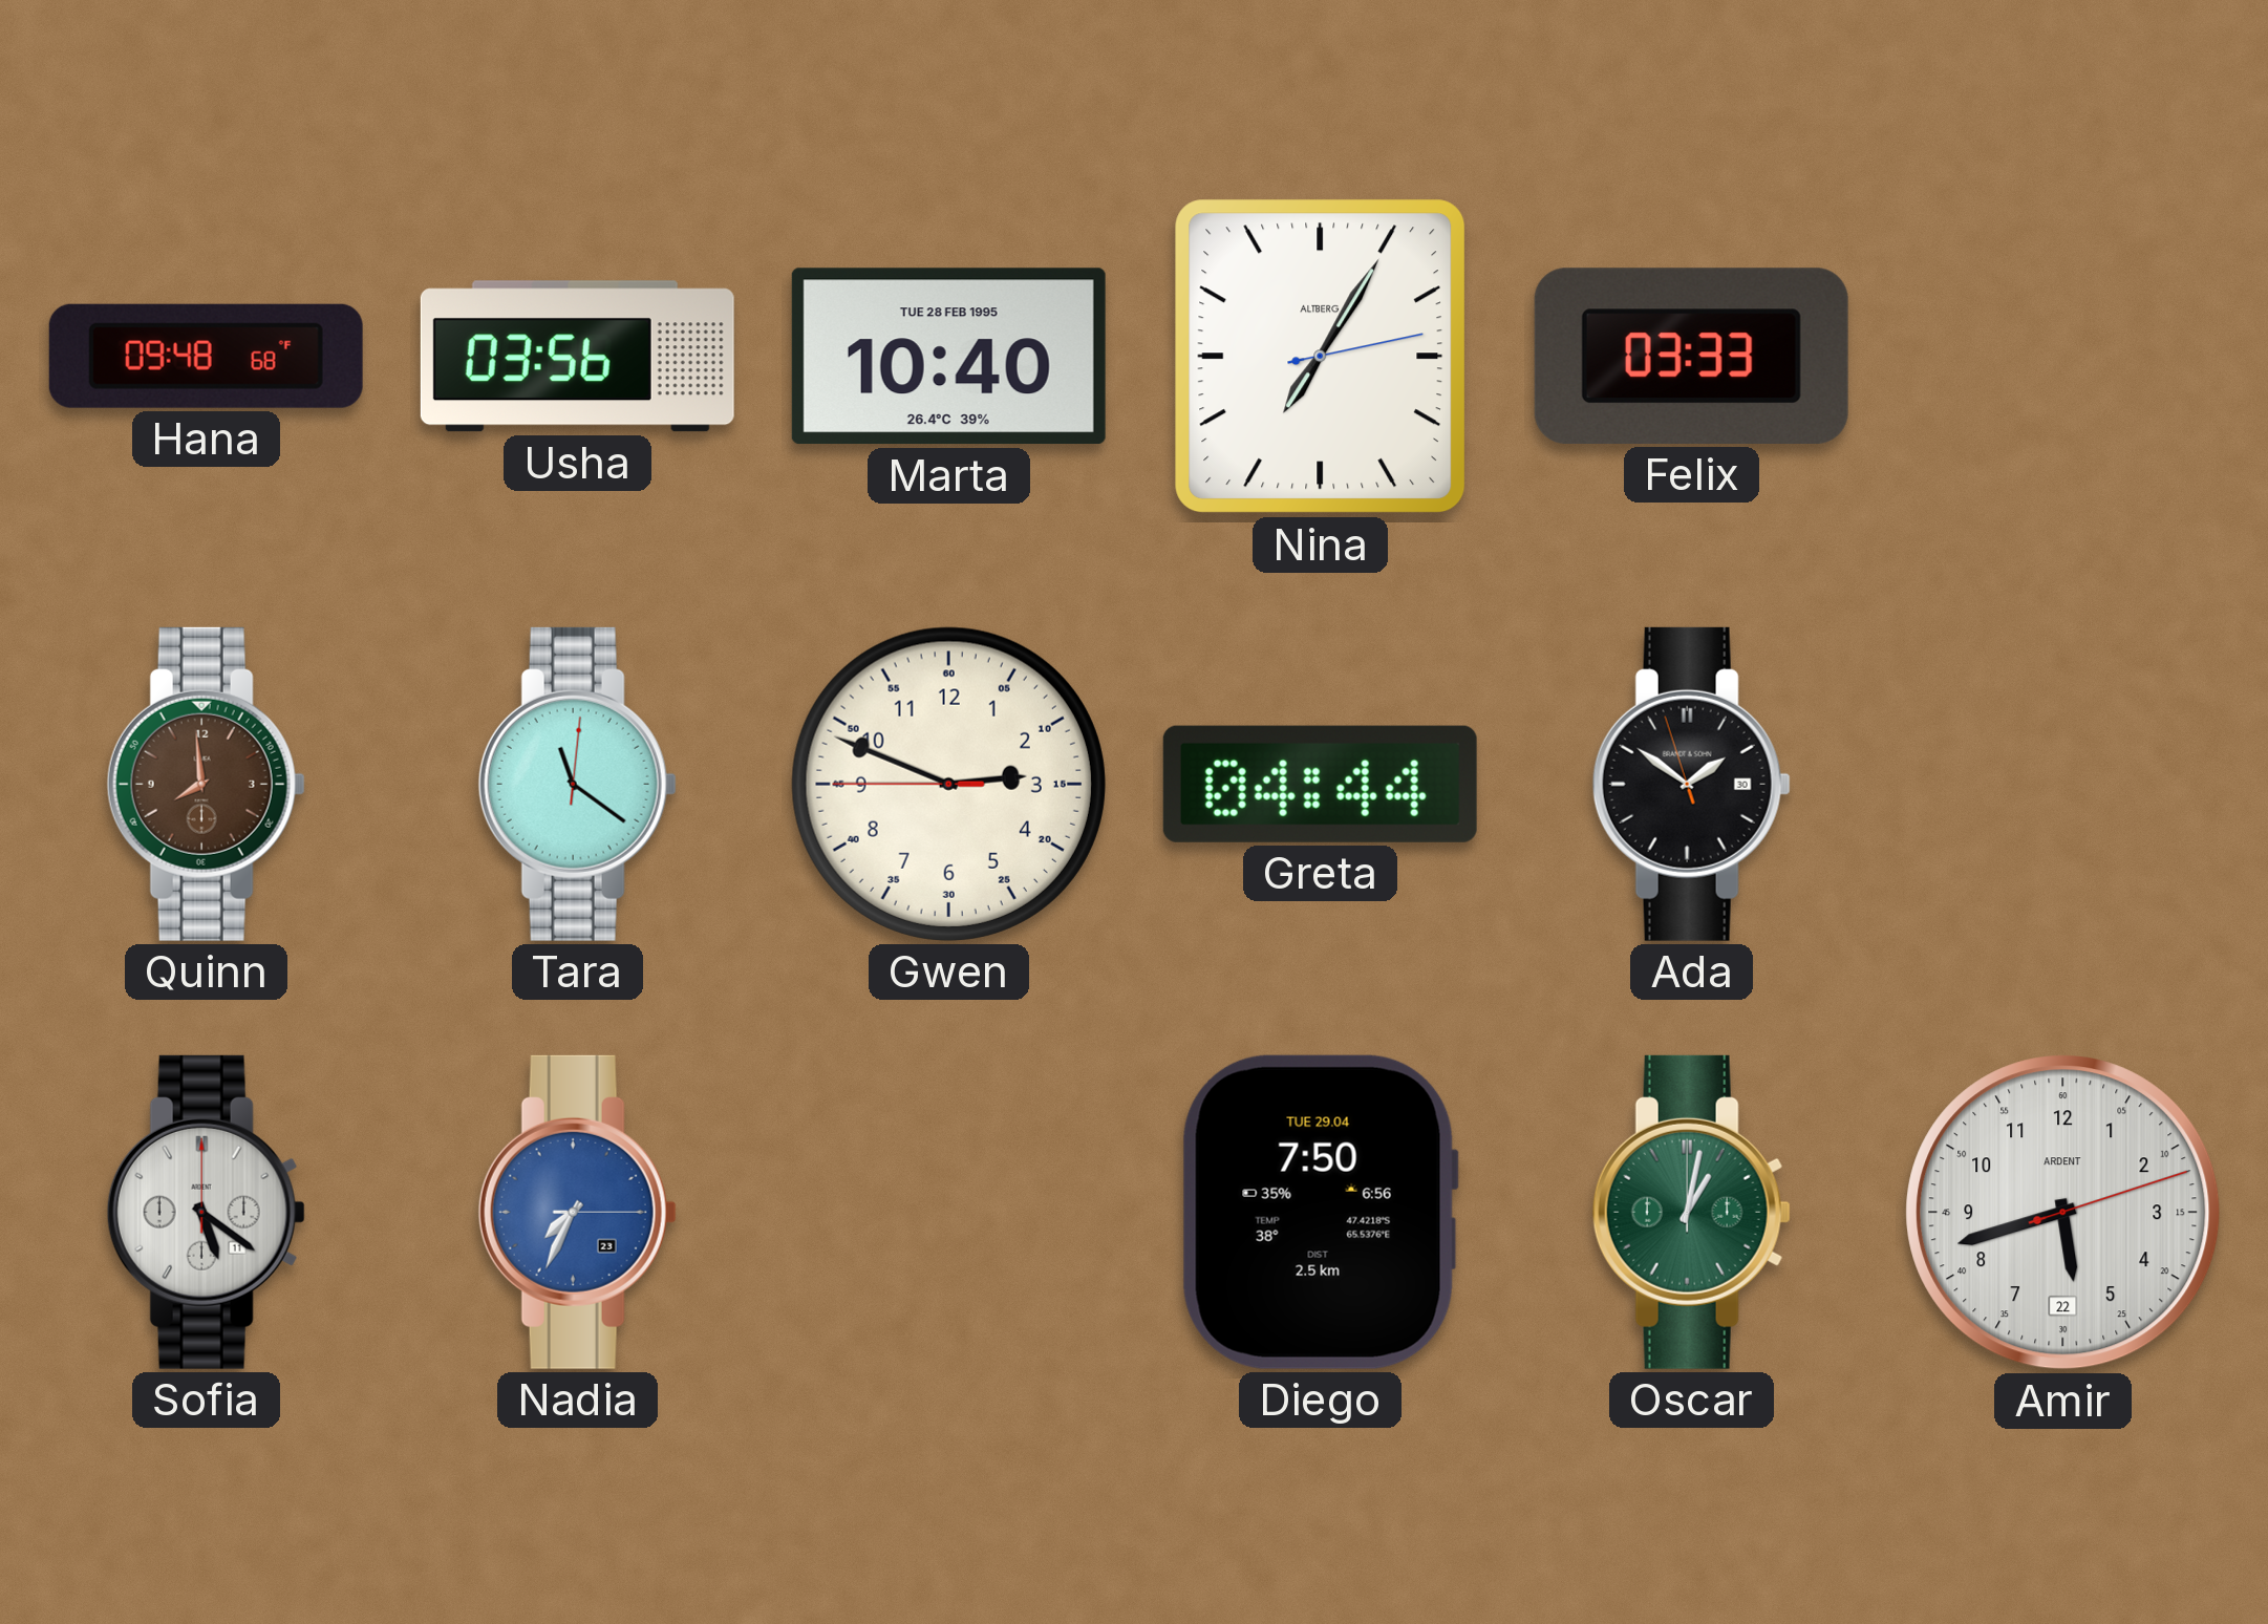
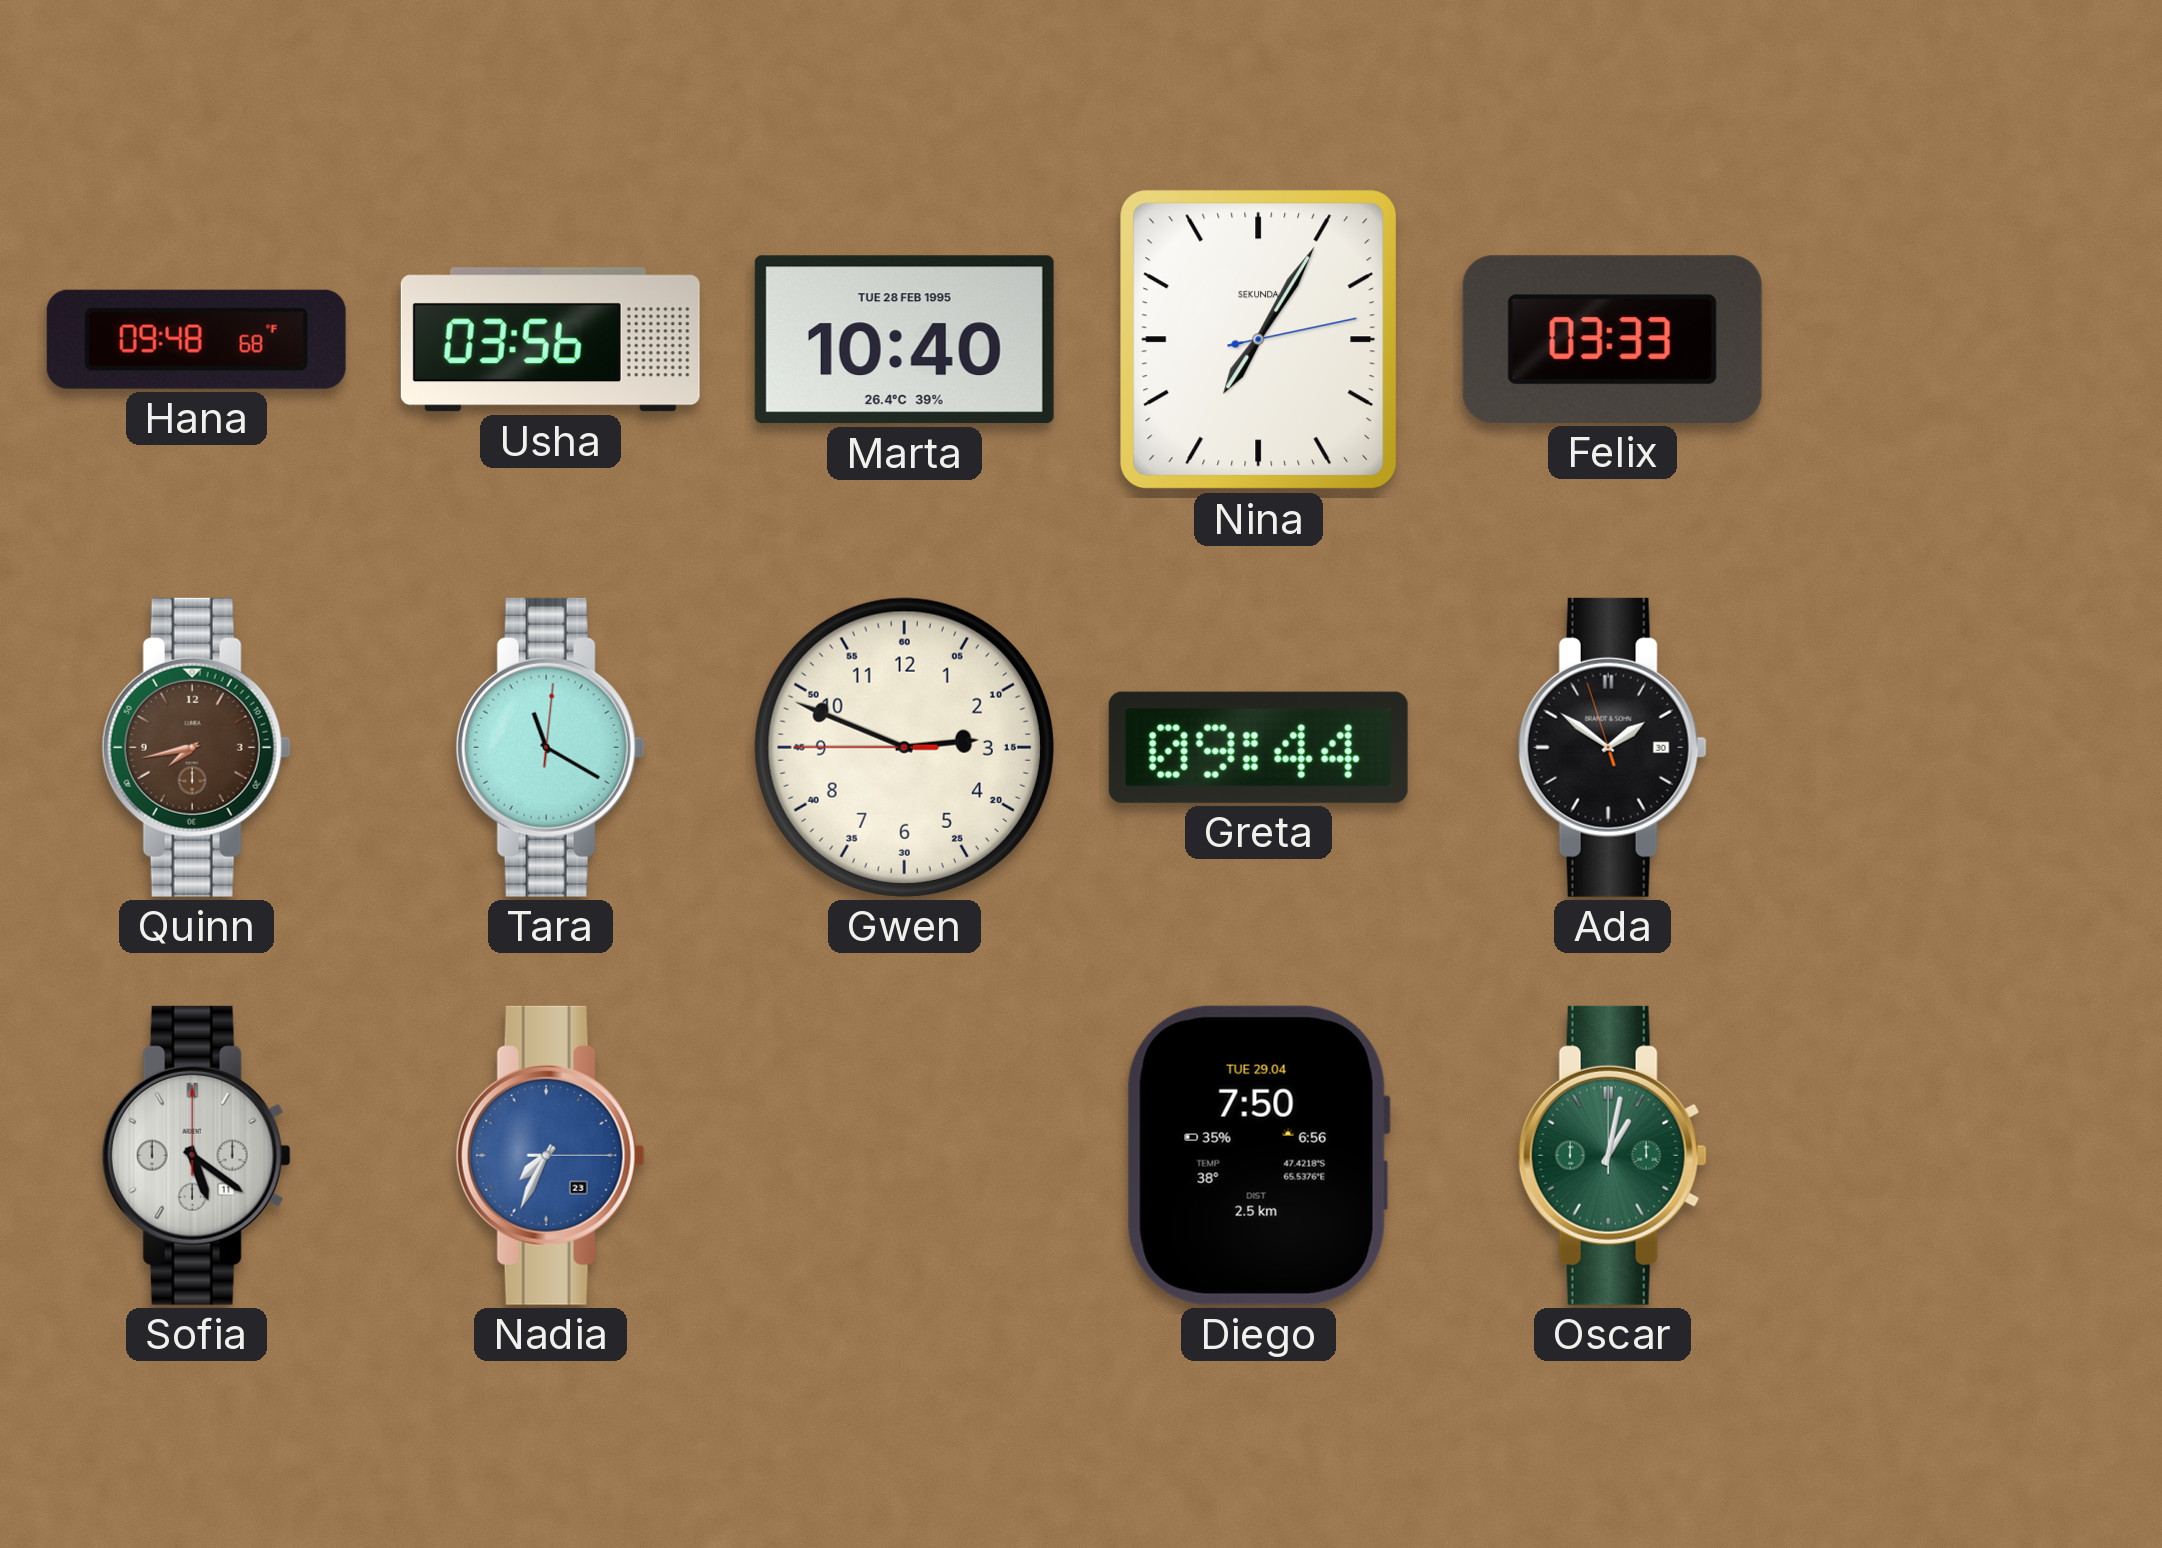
Nina brand: ALTBERG -> SEKUNDA
Quinn: 7:59 -> 7:43
Tara: 11:21 -> 11:20
Greta: 04:44 -> 09:44
Amir: 5:42 -> none
